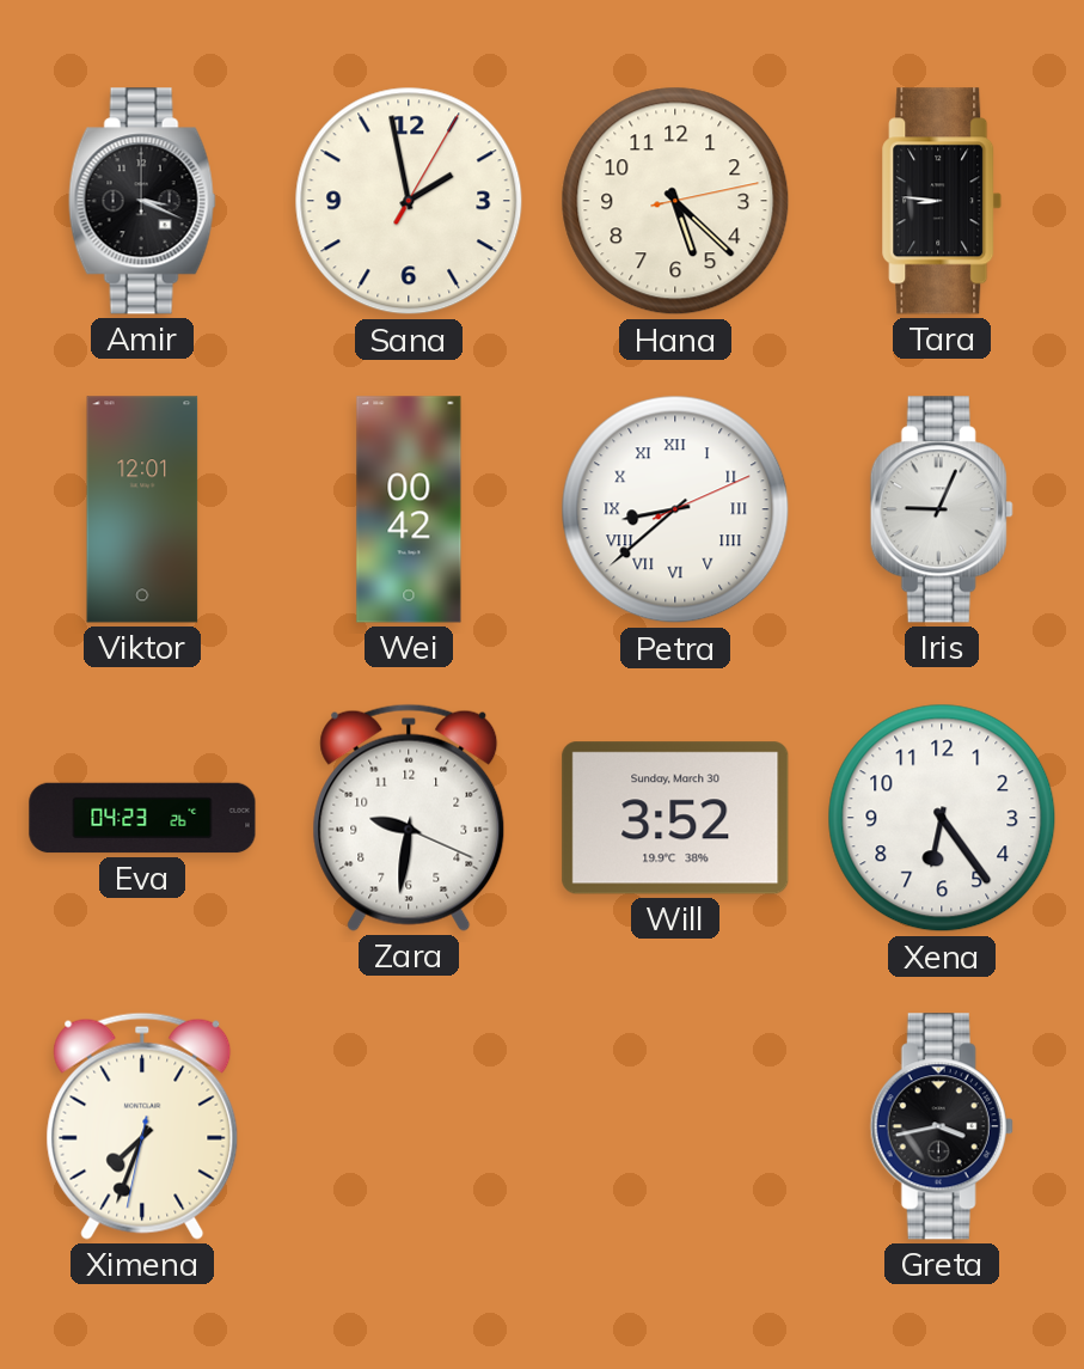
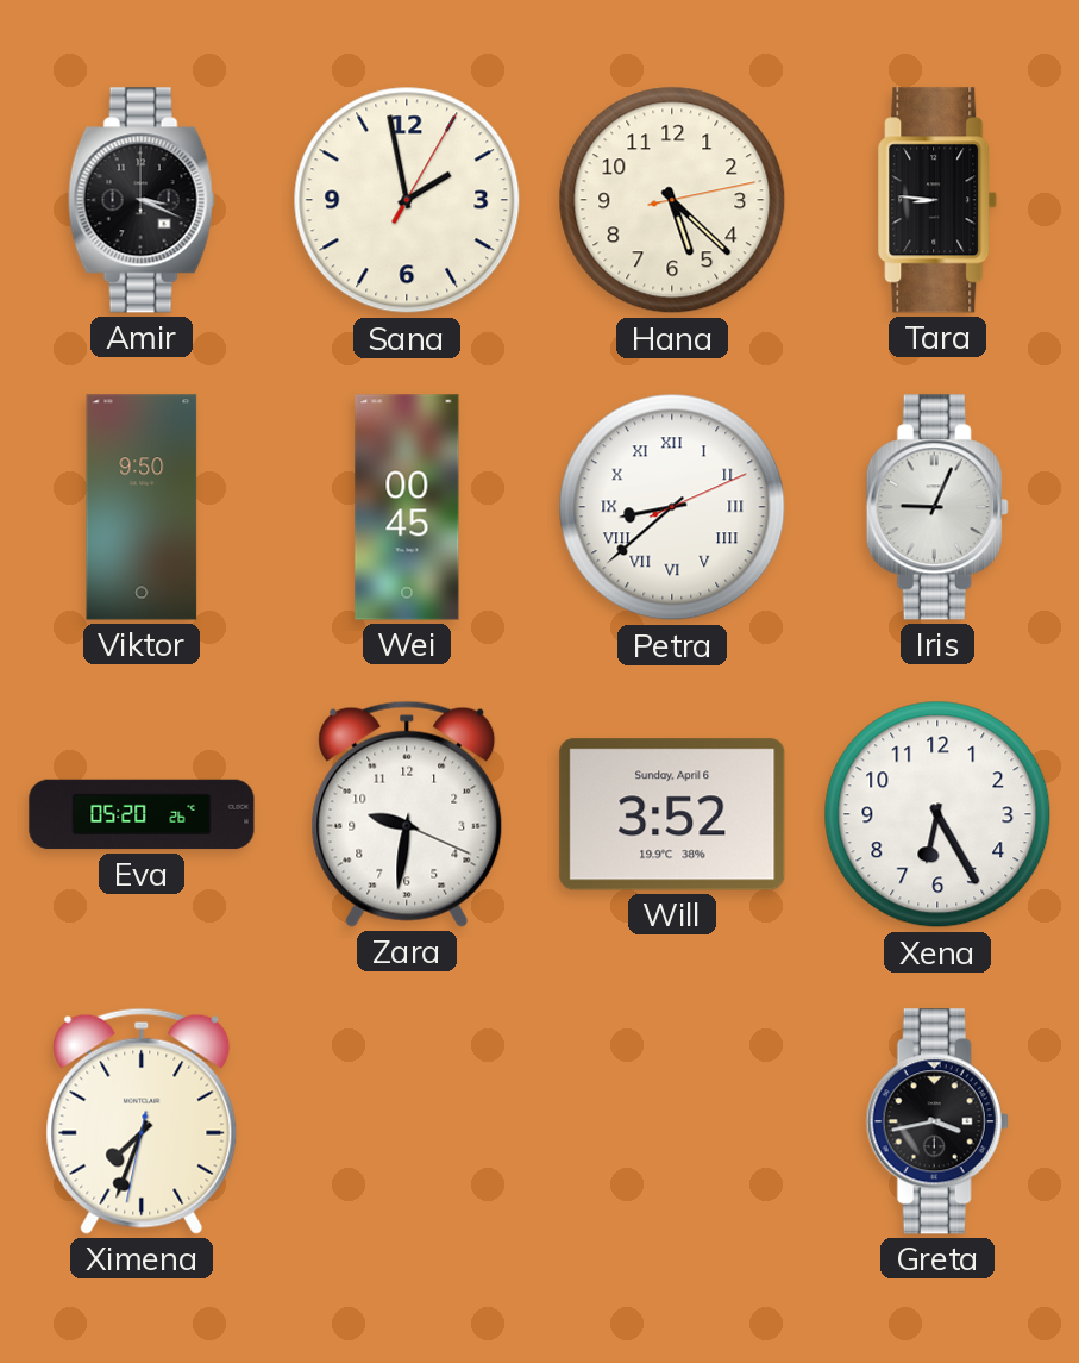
Viktor: 12:01 -> 9:50
Wei: 00:42 -> 00:45
Eva: 04:23 -> 05:20
Will date: Sunday, March 30 -> Sunday, April 6
Xena: 6:24 -> 6:25
